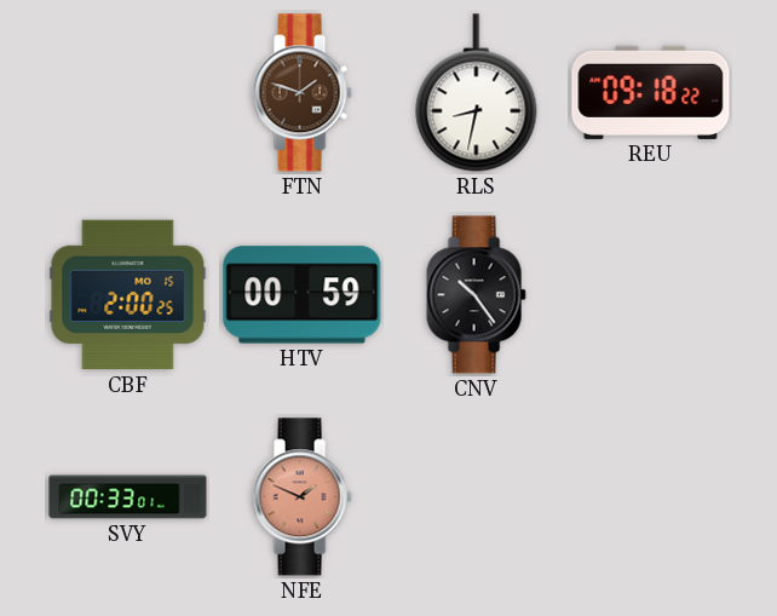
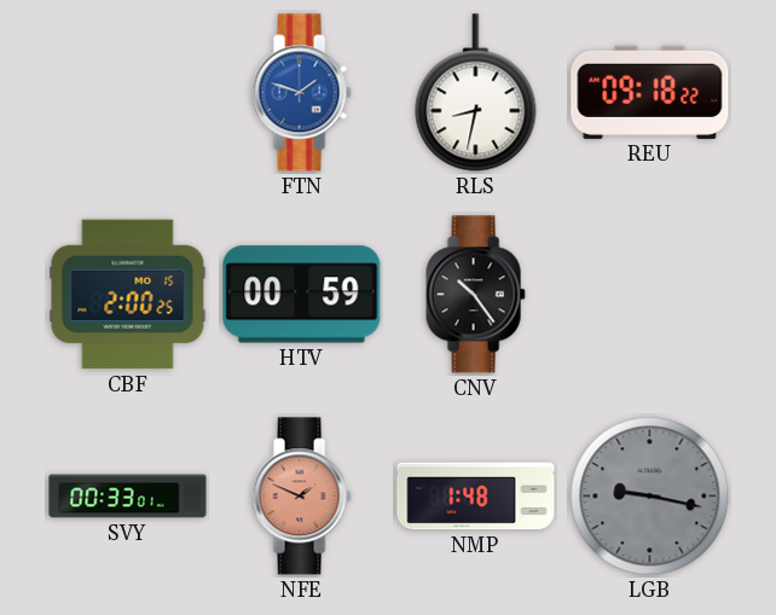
FTN dial: brown -> blue
NMP: none -> 1:48
LGB: none -> 9:17
